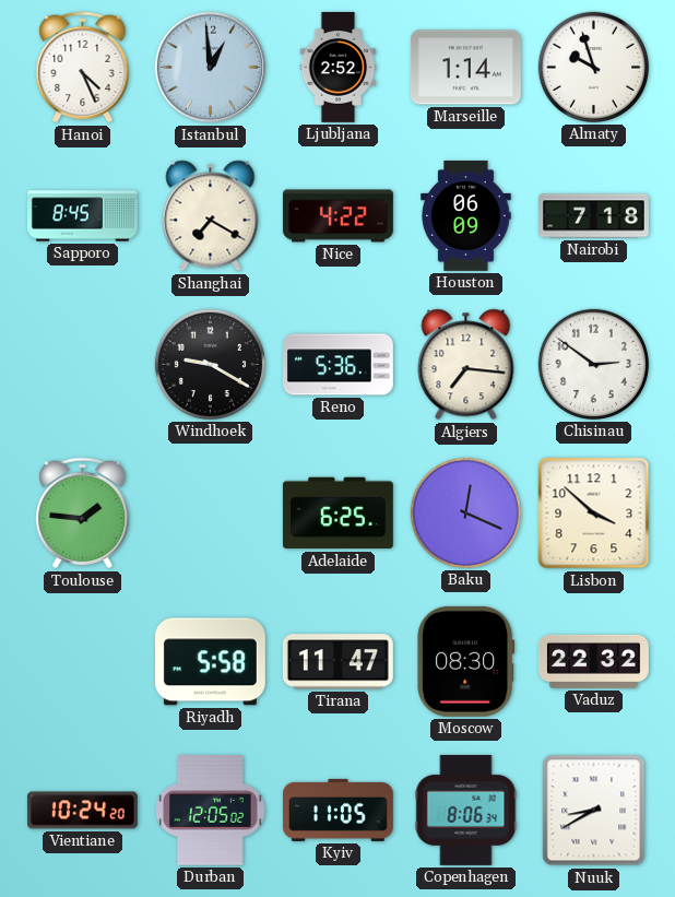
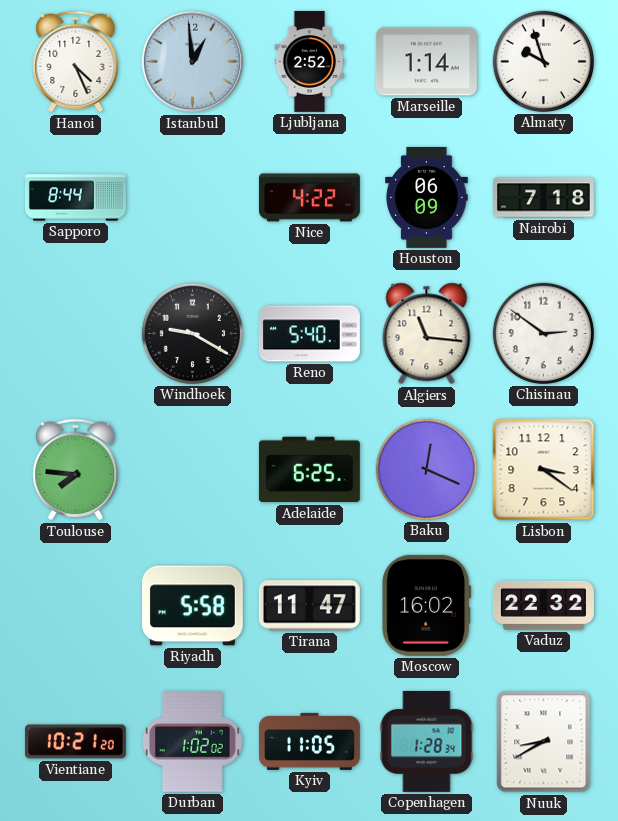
Sapporo: 8:45 -> 8:44
Shanghai: 7:20 -> none
Reno: 5:36 -> 5:40
Algiers: 7:16 -> 11:16
Toulouse: 1:46 -> 7:46
Lisbon: 3:52 -> 3:21
Moscow: 08:30 -> 16:02
Vientiane: 10:24 -> 10:21
Durban: 12:05 -> 1:02
Copenhagen: 8:06 -> 1:28
